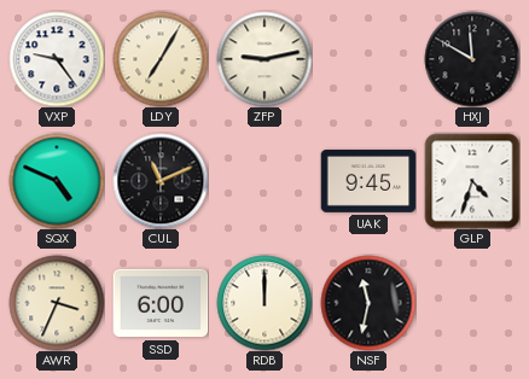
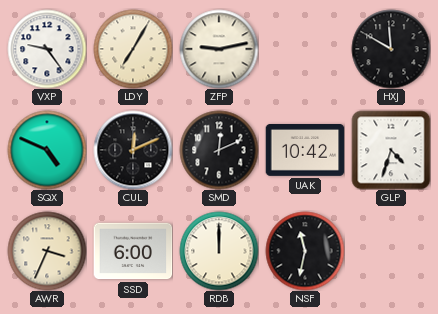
CUL: 11:11 -> 12:11
SMD: none -> 12:11
UAK: 9:45 -> 10:42
